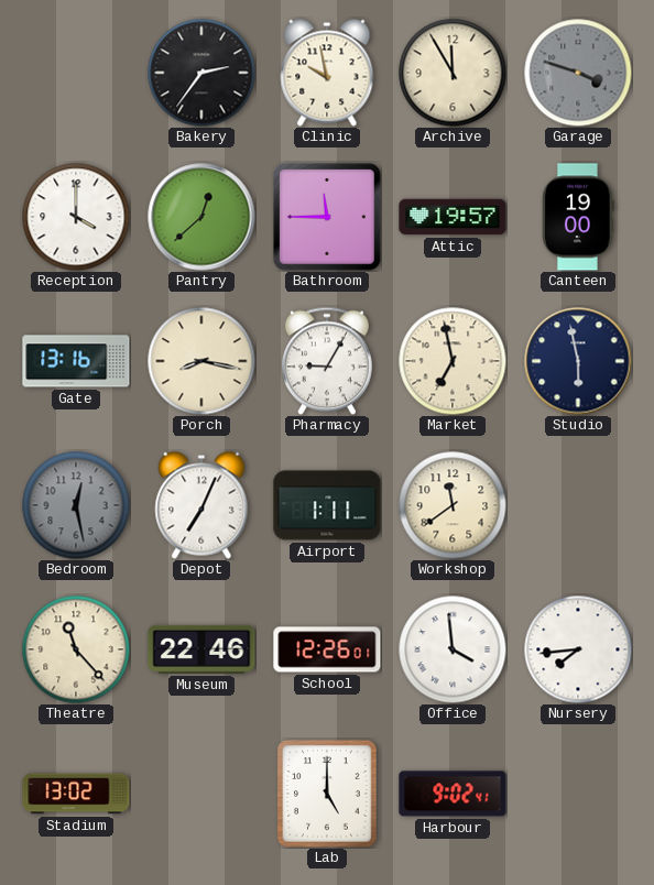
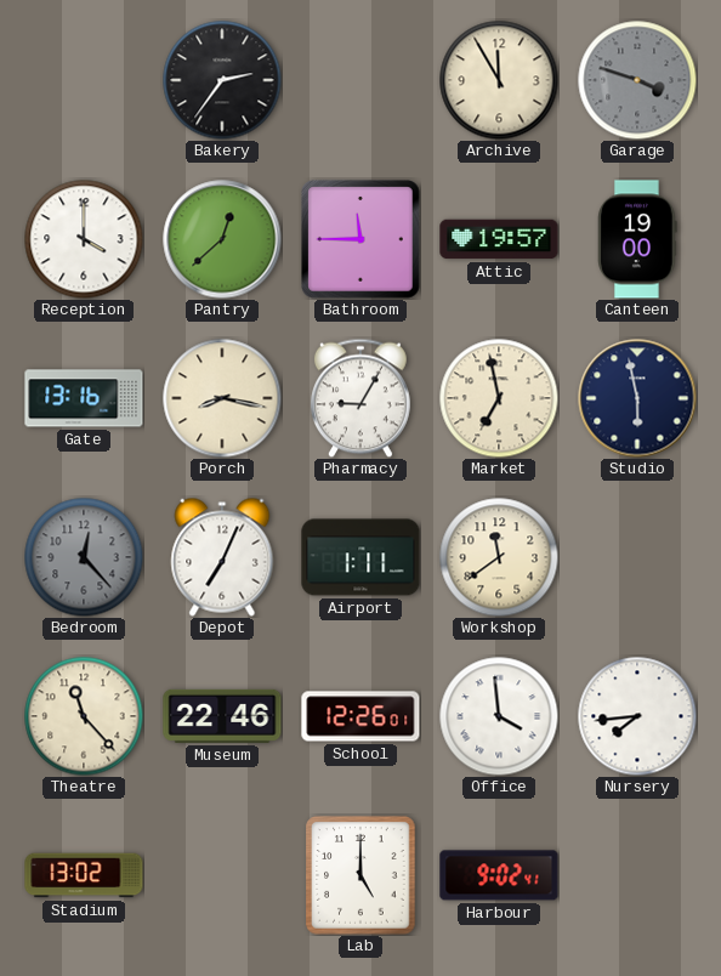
Clinic: 9:58 -> none
Bedroom: 12:28 -> 12:23
